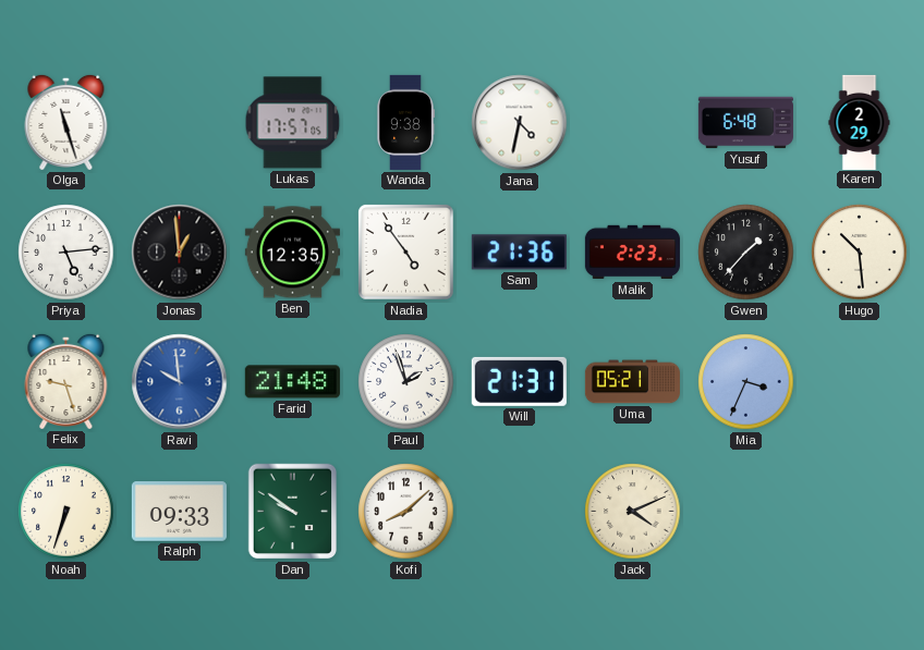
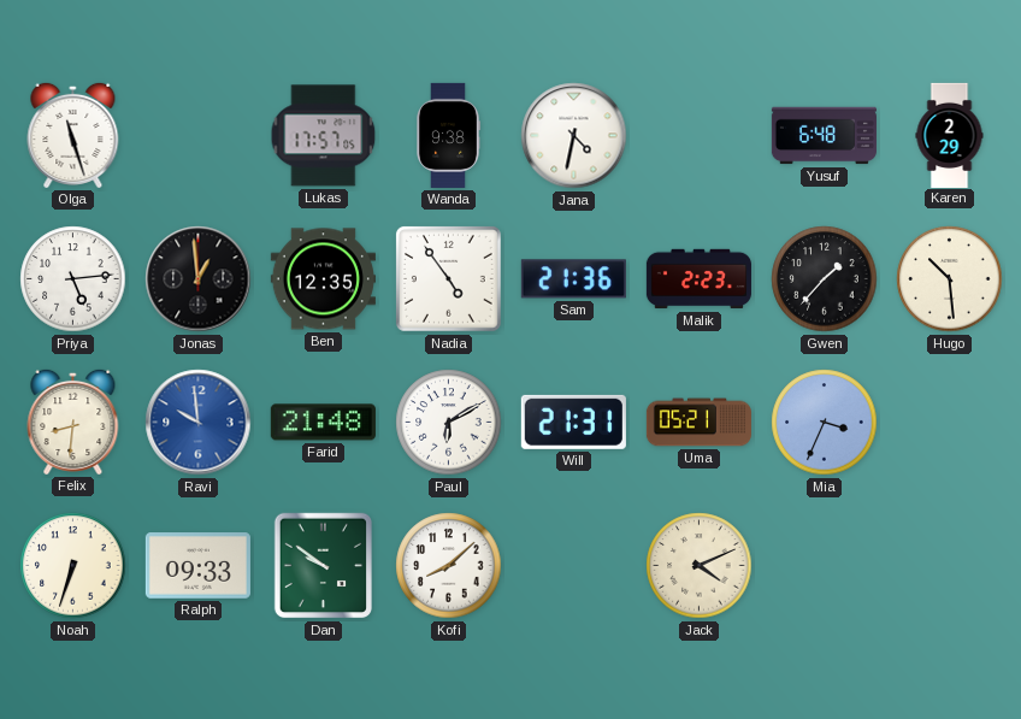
Felix: 9:27 -> 8:31
Paul: 1:57 -> 6:10
